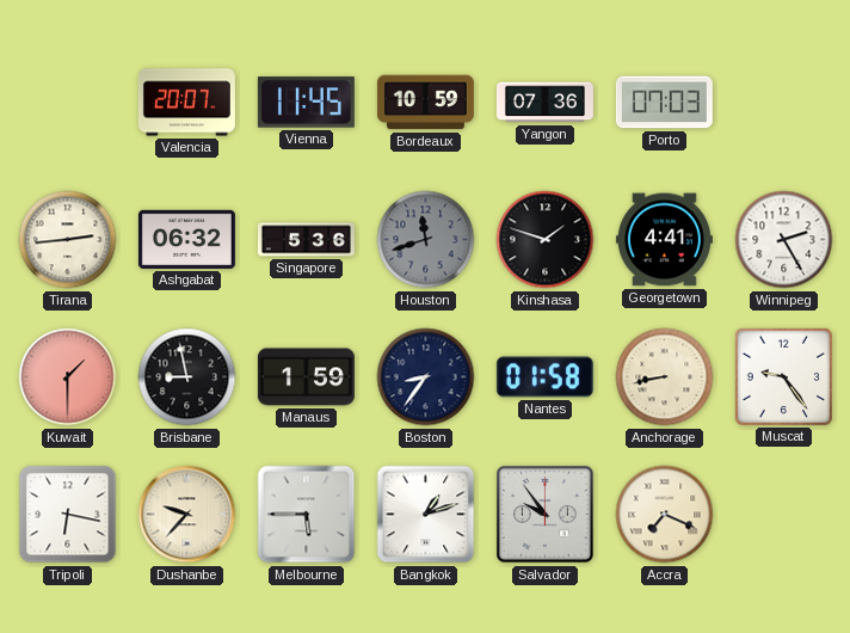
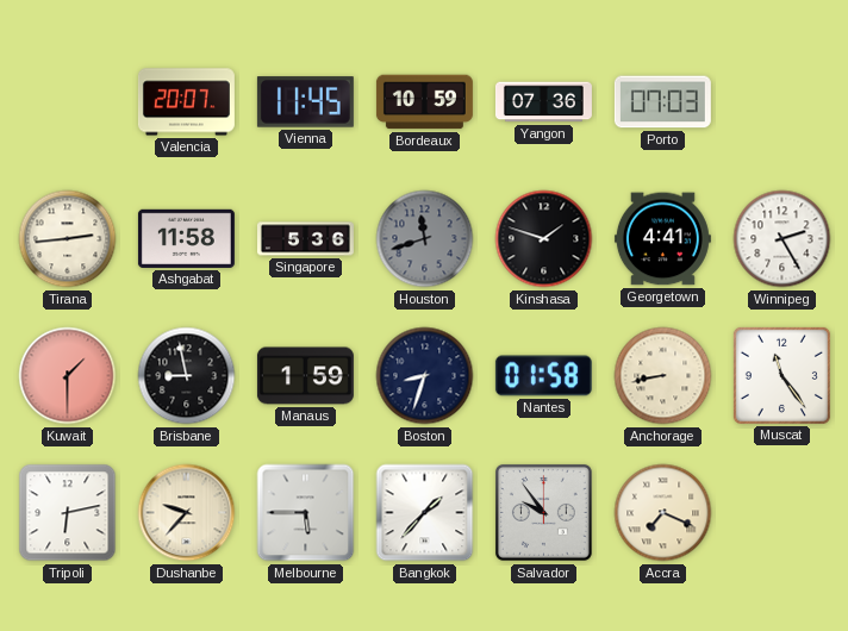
Ashgabat: 06:32 -> 11:58
Boston: 8:36 -> 8:33
Muscat: 9:24 -> 11:24
Tripoli: 6:17 -> 6:13
Bangkok: 1:12 -> 1:37
